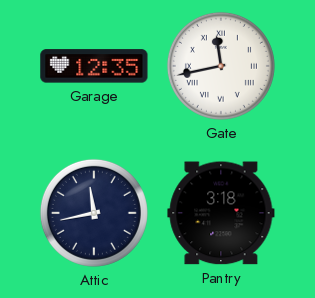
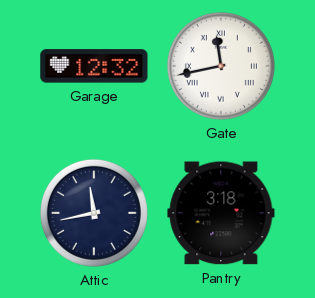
Garage: 12:35 -> 12:32
